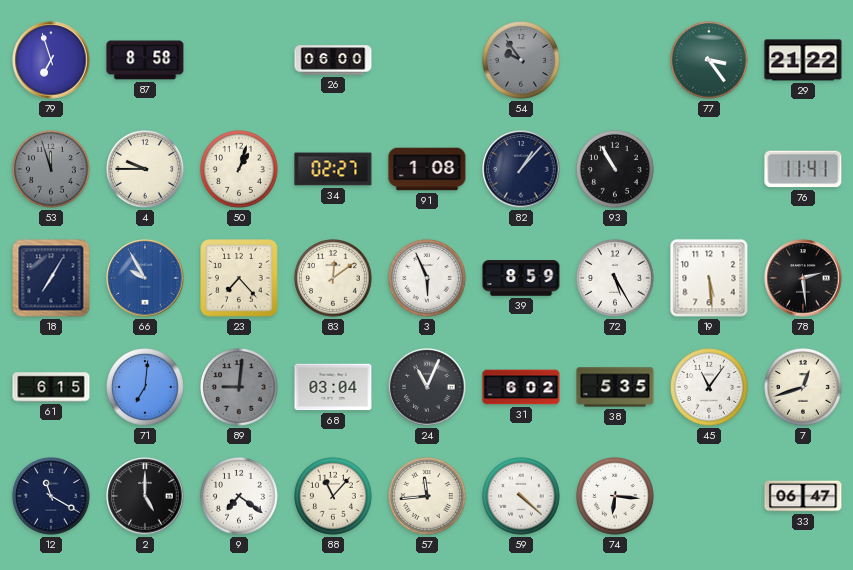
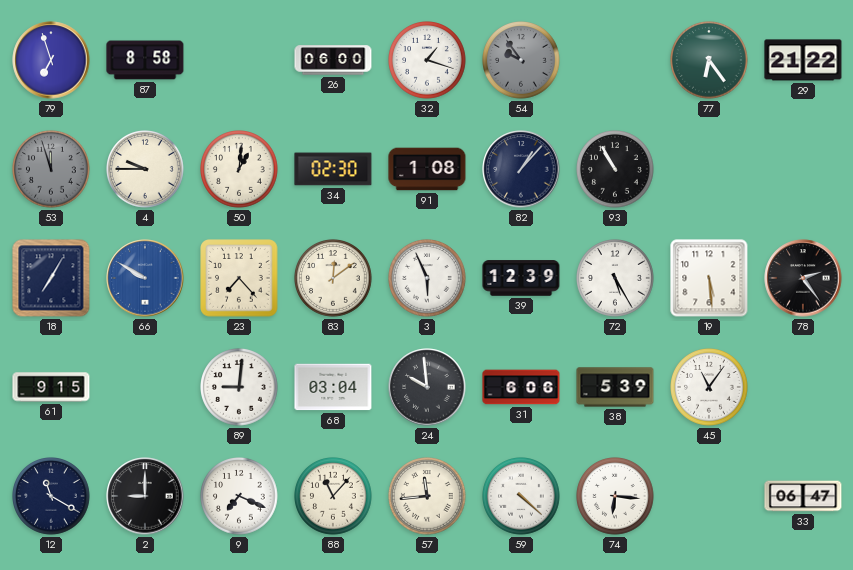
32: none -> 1:18
77: 3:24 -> 6:24
50: 1:03 -> 1:01
34: 02:27 -> 02:30
76: 11:41 -> none
66: 9:55 -> 9:50
39: 8:59 -> 12:39
78: 2:29 -> 2:24
61: 6:15 -> 9:15
71: 7:01 -> none
89 dial: grey -> white
24: 11:04 -> 9:59
31: 6:02 -> 6:06
38: 5:35 -> 5:39
7: 12:42 -> none
2: 5:00 -> 9:00
9: 7:21 -> 7:19
